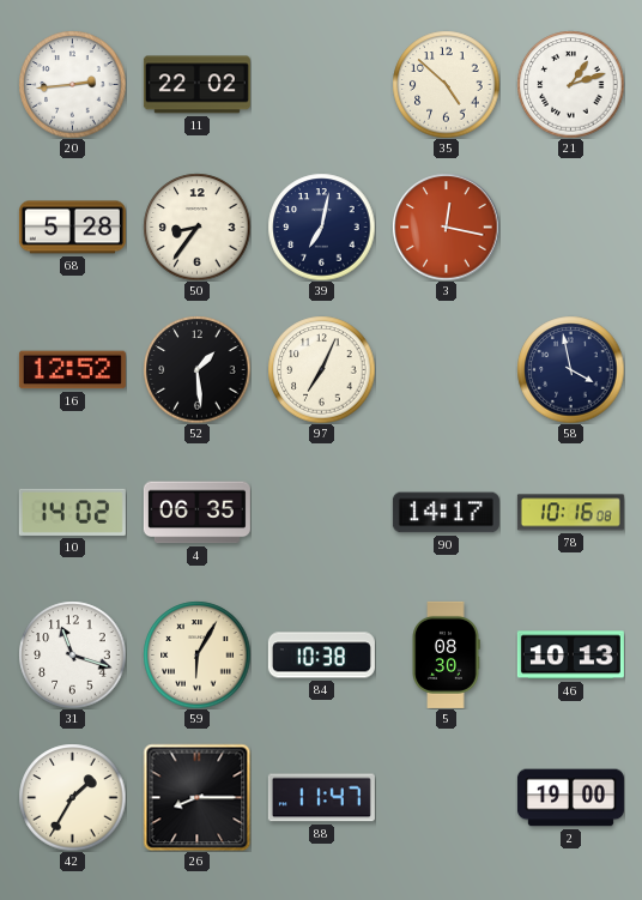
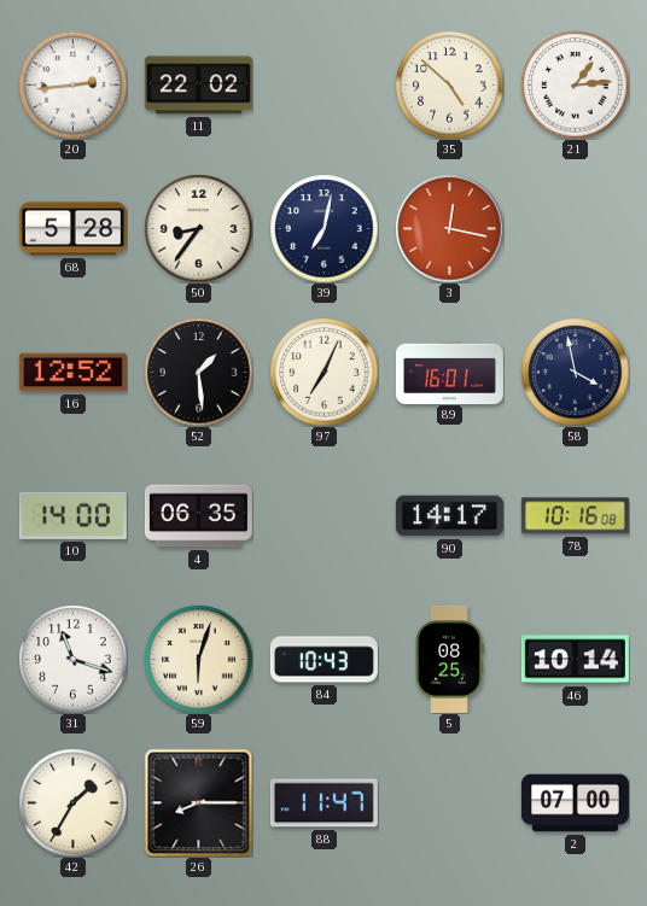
21: 1:12 -> 1:14
89: none -> 16:01
10: 14:02 -> 14:00
59: 6:05 -> 6:03
84: 10:38 -> 10:43
5: 08:30 -> 08:25
46: 10:13 -> 10:14
2: 19:00 -> 07:00
